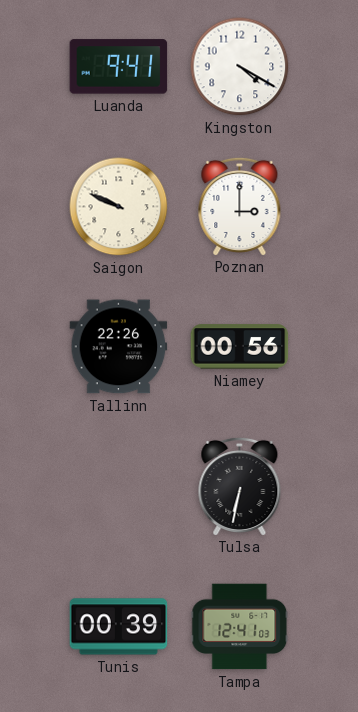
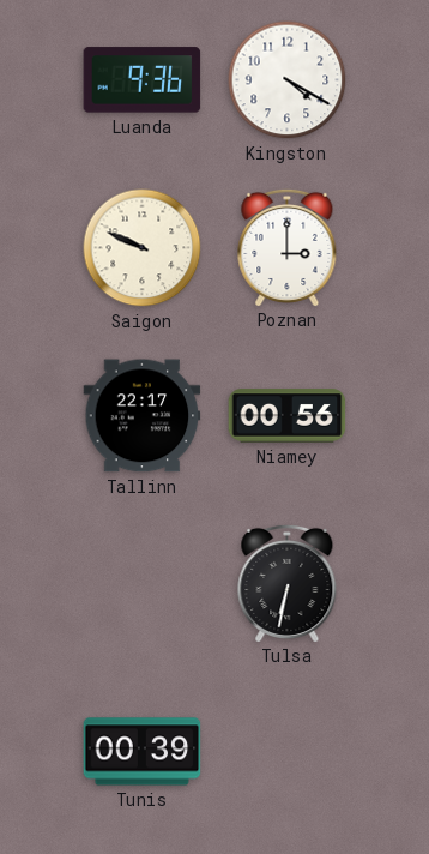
Luanda: 9:41 -> 9:36
Tallinn: 22:26 -> 22:17
Tampa: 12:41 -> none
